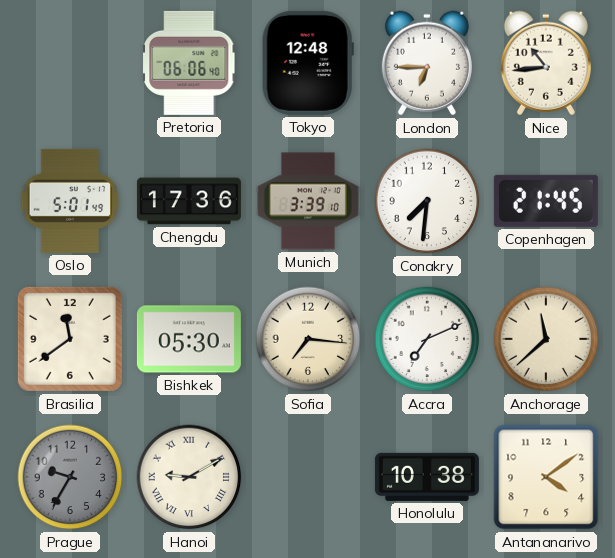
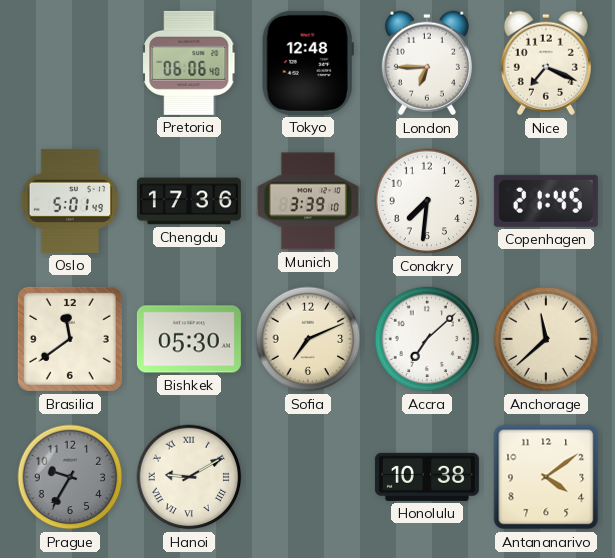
Nice: 10:44 -> 7:19
Sofia: 7:16 -> 7:11
Accra: 7:11 -> 7:08
